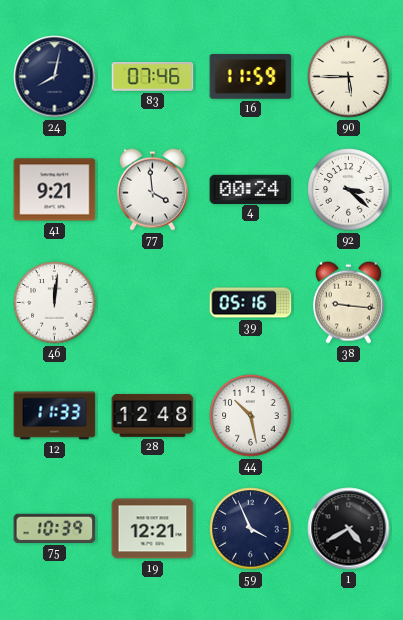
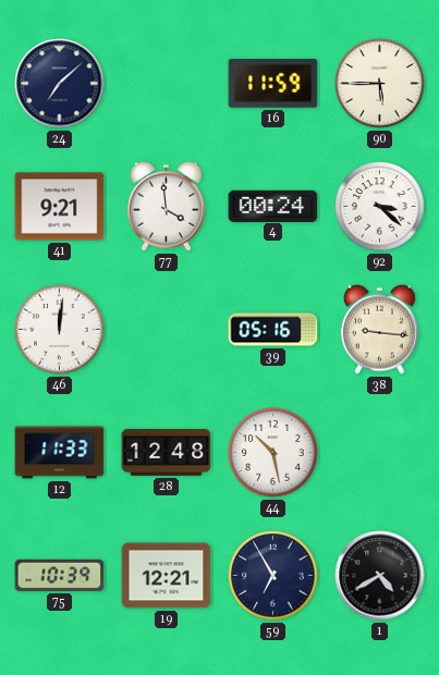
24: 8:02 -> 7:08
83: 07:46 -> none
59: 3:56 -> 6:55
